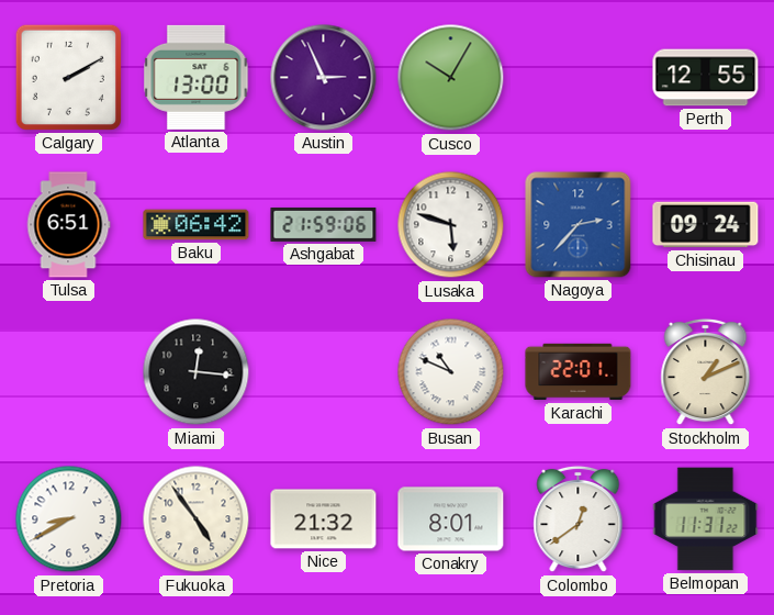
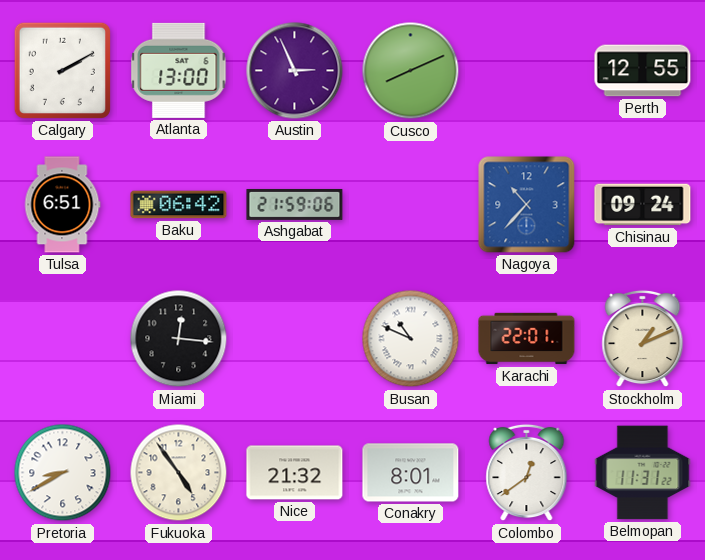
Cusco: 10:05 -> 8:11
Lusaka: 5:48 -> none
Nagoya: 2:37 -> 10:37
